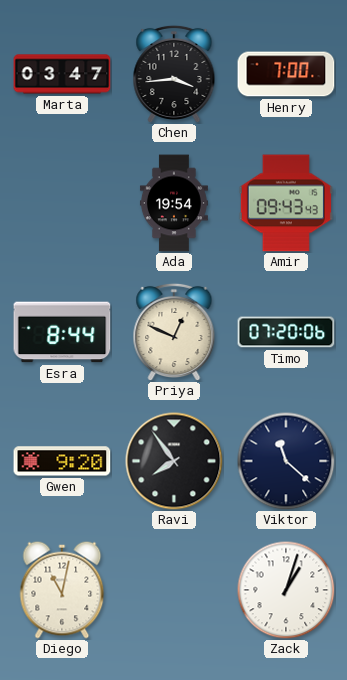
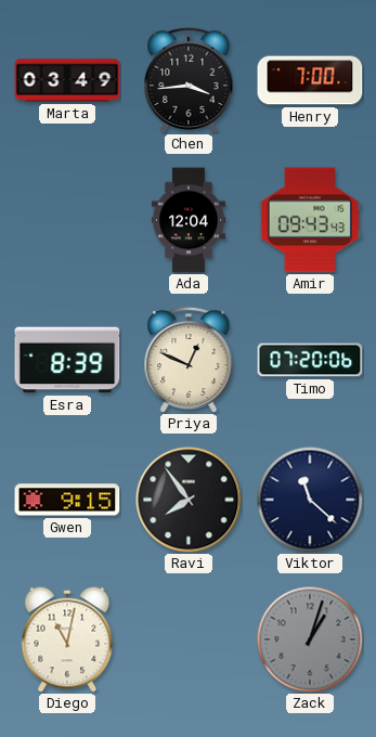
Marta: 03:47 -> 03:49
Ada: 19:54 -> 12:04
Esra: 8:44 -> 8:39
Gwen: 9:20 -> 9:15
Zack dial: white -> grey
